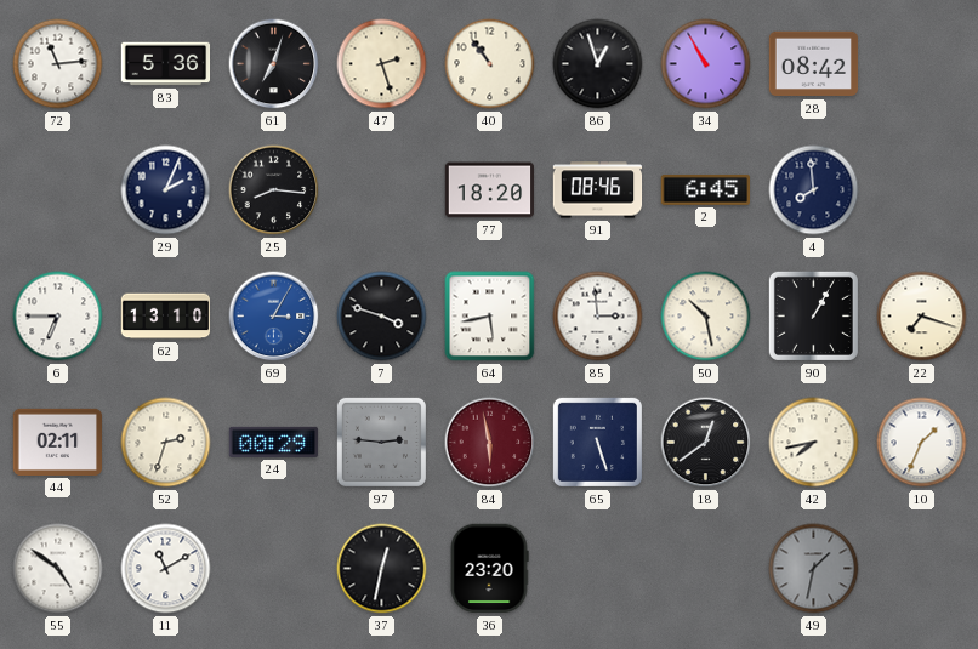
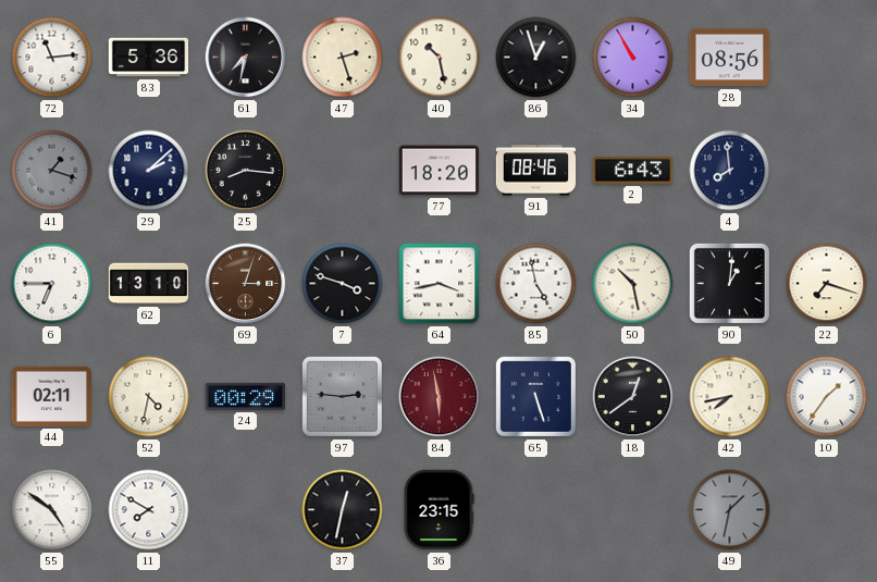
61: 7:03 -> 7:32
40: 10:54 -> 10:28
28: 08:42 -> 08:56
41: none -> 1:18
29: 2:04 -> 2:08
2: 6:45 -> 6:43
69: 3:05 -> 3:03
69 dial: blue -> brown
64: 5:43 -> 3:43
85: 2:59 -> 4:58
90: 1:05 -> 1:01
52: 2:33 -> 4:32
10: 1:34 -> 1:36
11: 11:10 -> 7:50
36: 23:20 -> 23:15
